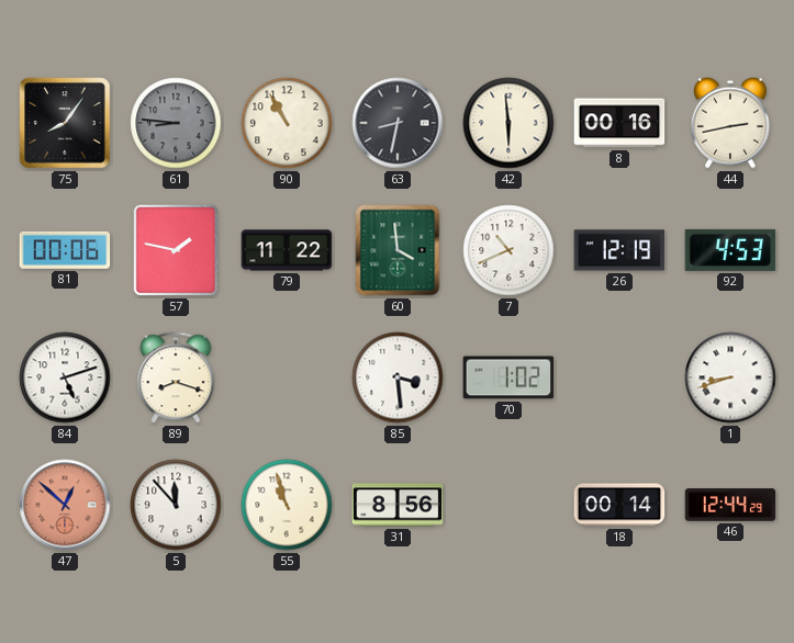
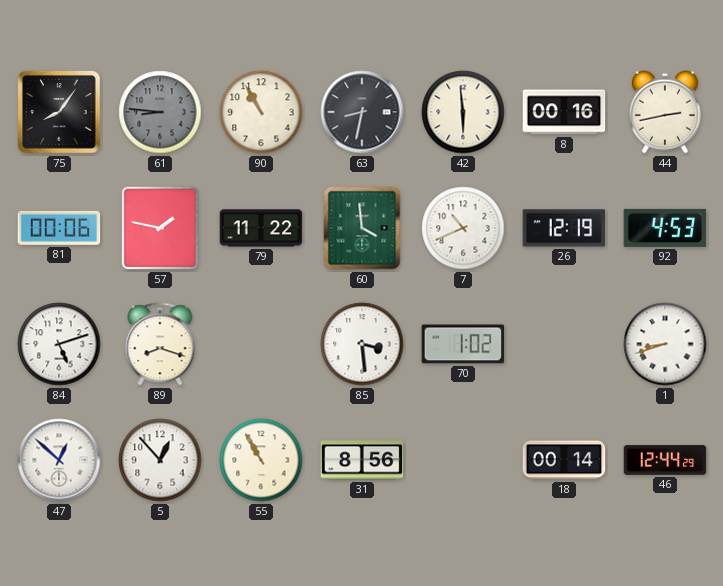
47 dial: salmon -> white
5: 11:53 -> 12:53
55: 10:57 -> 10:55
